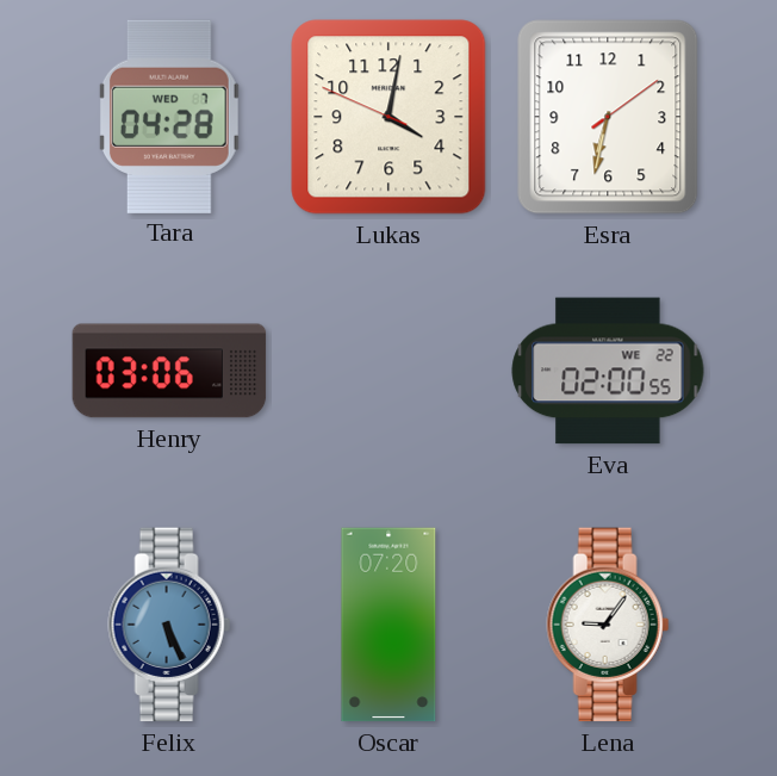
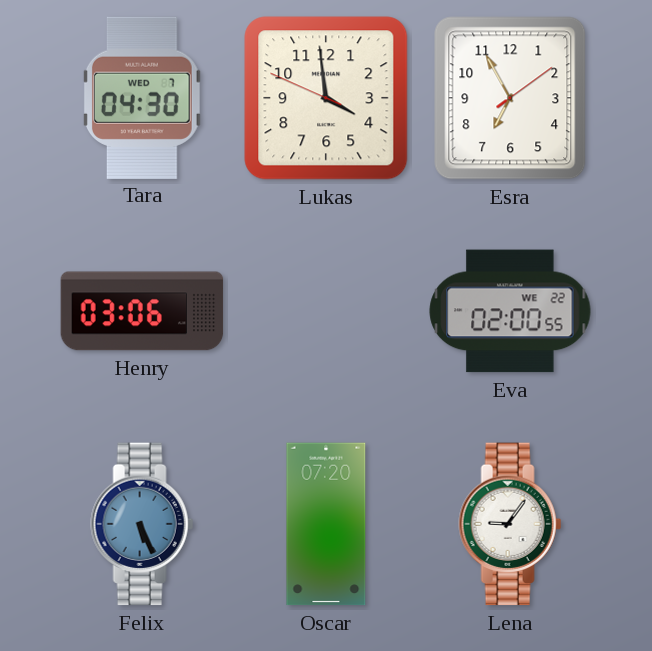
Tara: 04:28 -> 04:30
Lukas: 4:01 -> 3:58
Esra: 6:32 -> 6:55
